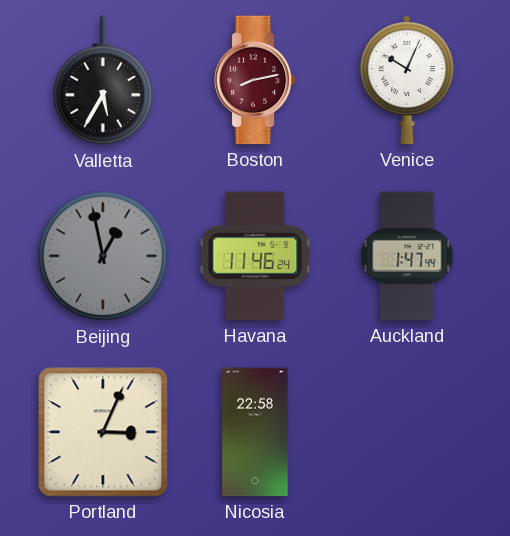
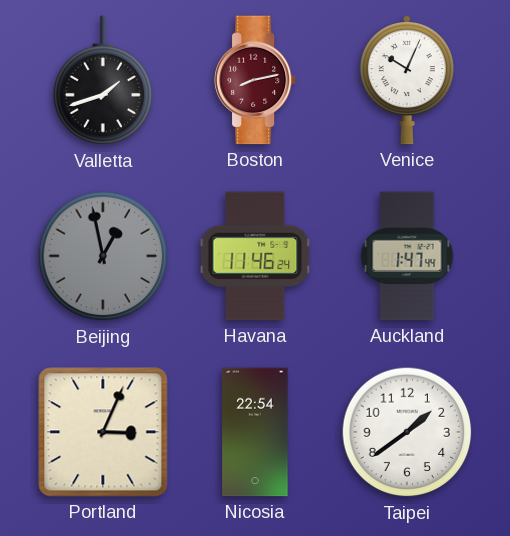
Valletta: 5:35 -> 1:42
Nicosia: 22:58 -> 22:54
Taipei: none -> 1:39
